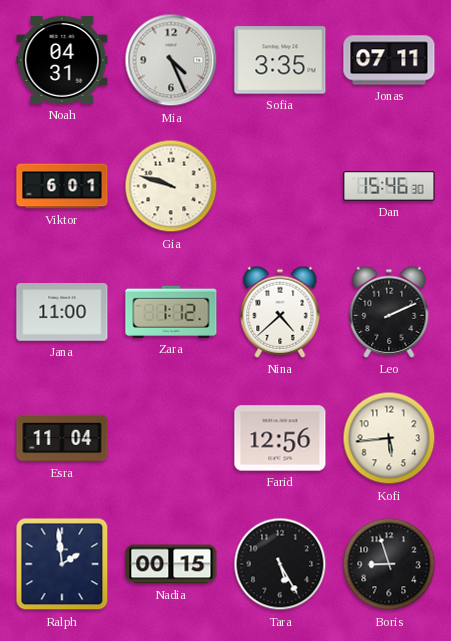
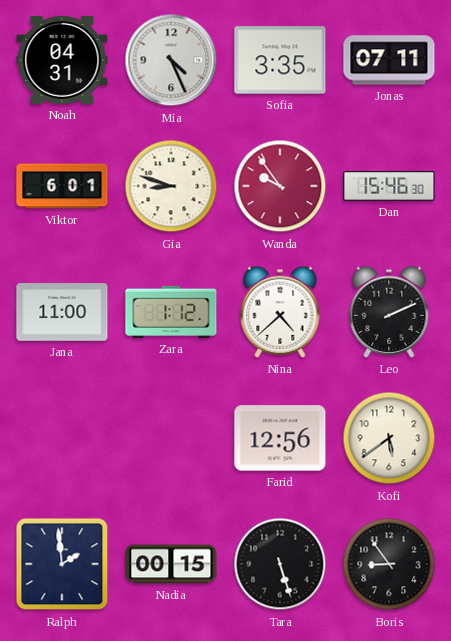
Gia: 9:48 -> 8:48
Wanda: none -> 9:54
Esra: 11:04 -> none
Kofi: 5:44 -> 5:39
Tara: 5:25 -> 5:27
Boris: 8:57 -> 8:54
